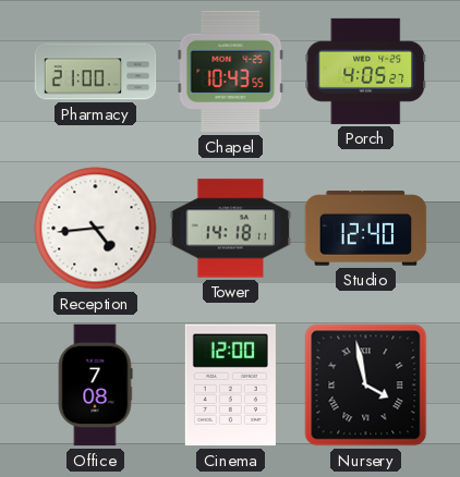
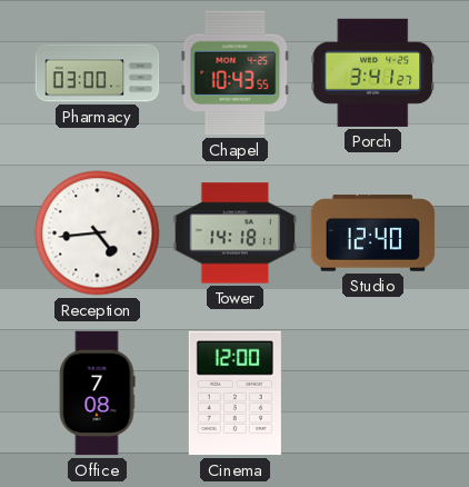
Pharmacy: 21:00 -> 03:00
Porch: 4:05 -> 3:41
Nursery: 3:58 -> none
